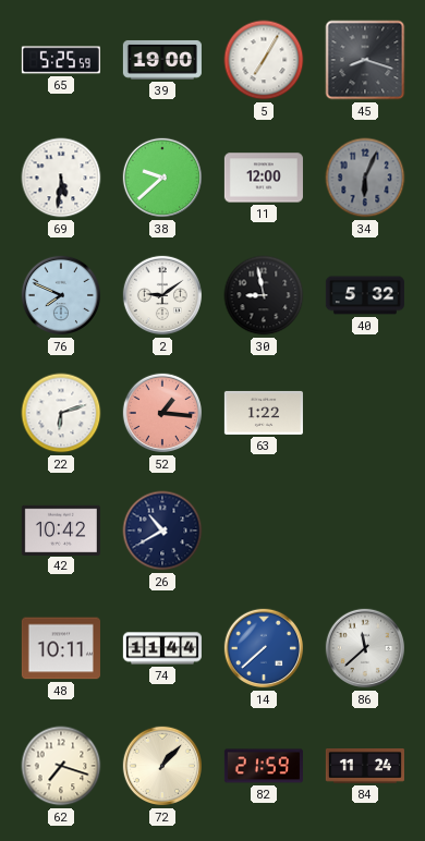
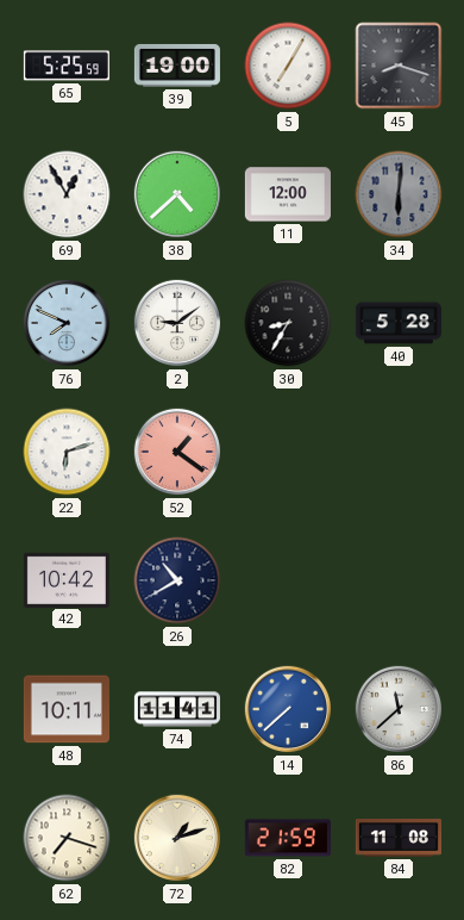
69: 5:31 -> 12:55
38: 9:38 -> 4:38
34: 6:04 -> 6:01
30: 8:58 -> 8:35
40: 5:32 -> 5:28
52: 1:16 -> 1:21
63: 1:22 -> none
74: 11:44 -> 11:41
72: 1:07 -> 1:12
84: 11:24 -> 11:08
